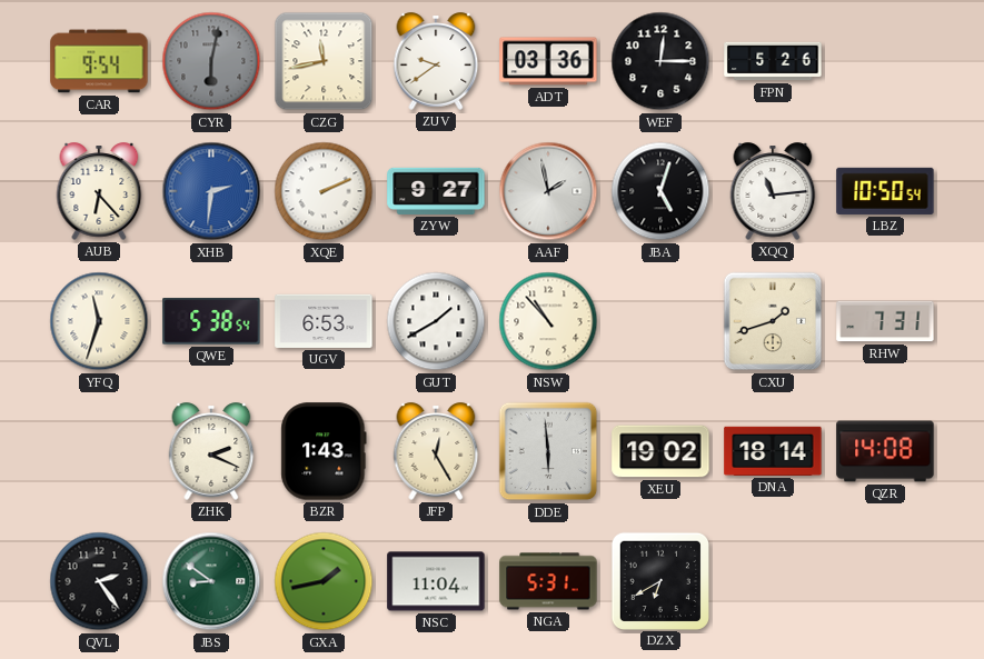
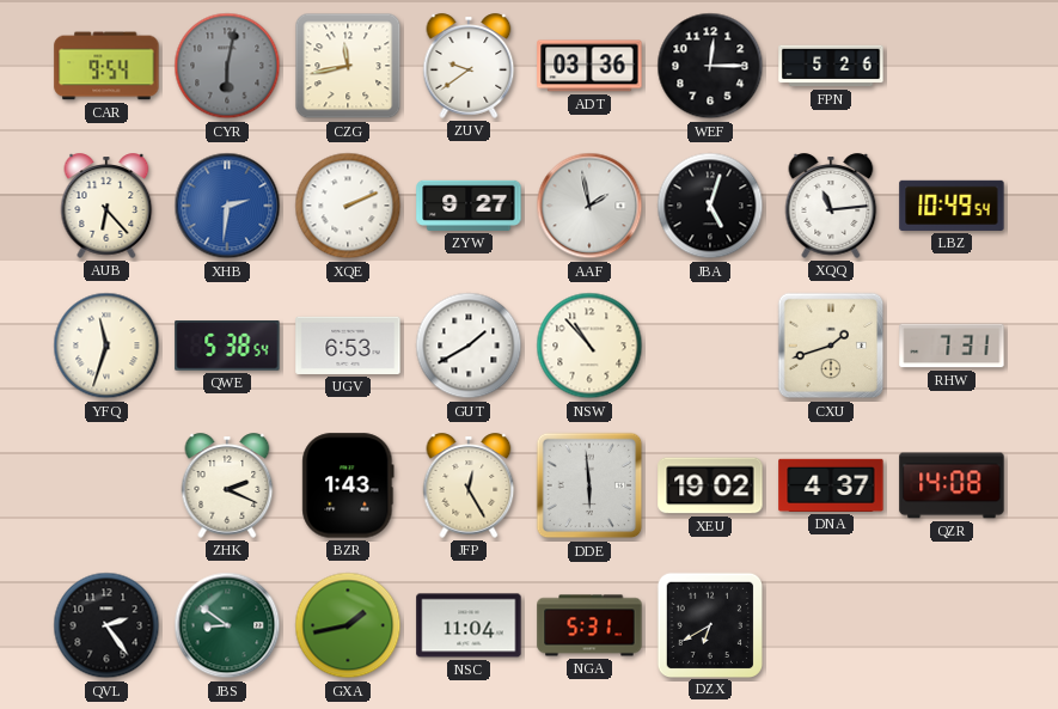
LBZ: 10:50 -> 10:49
DNA: 18:14 -> 4:37
